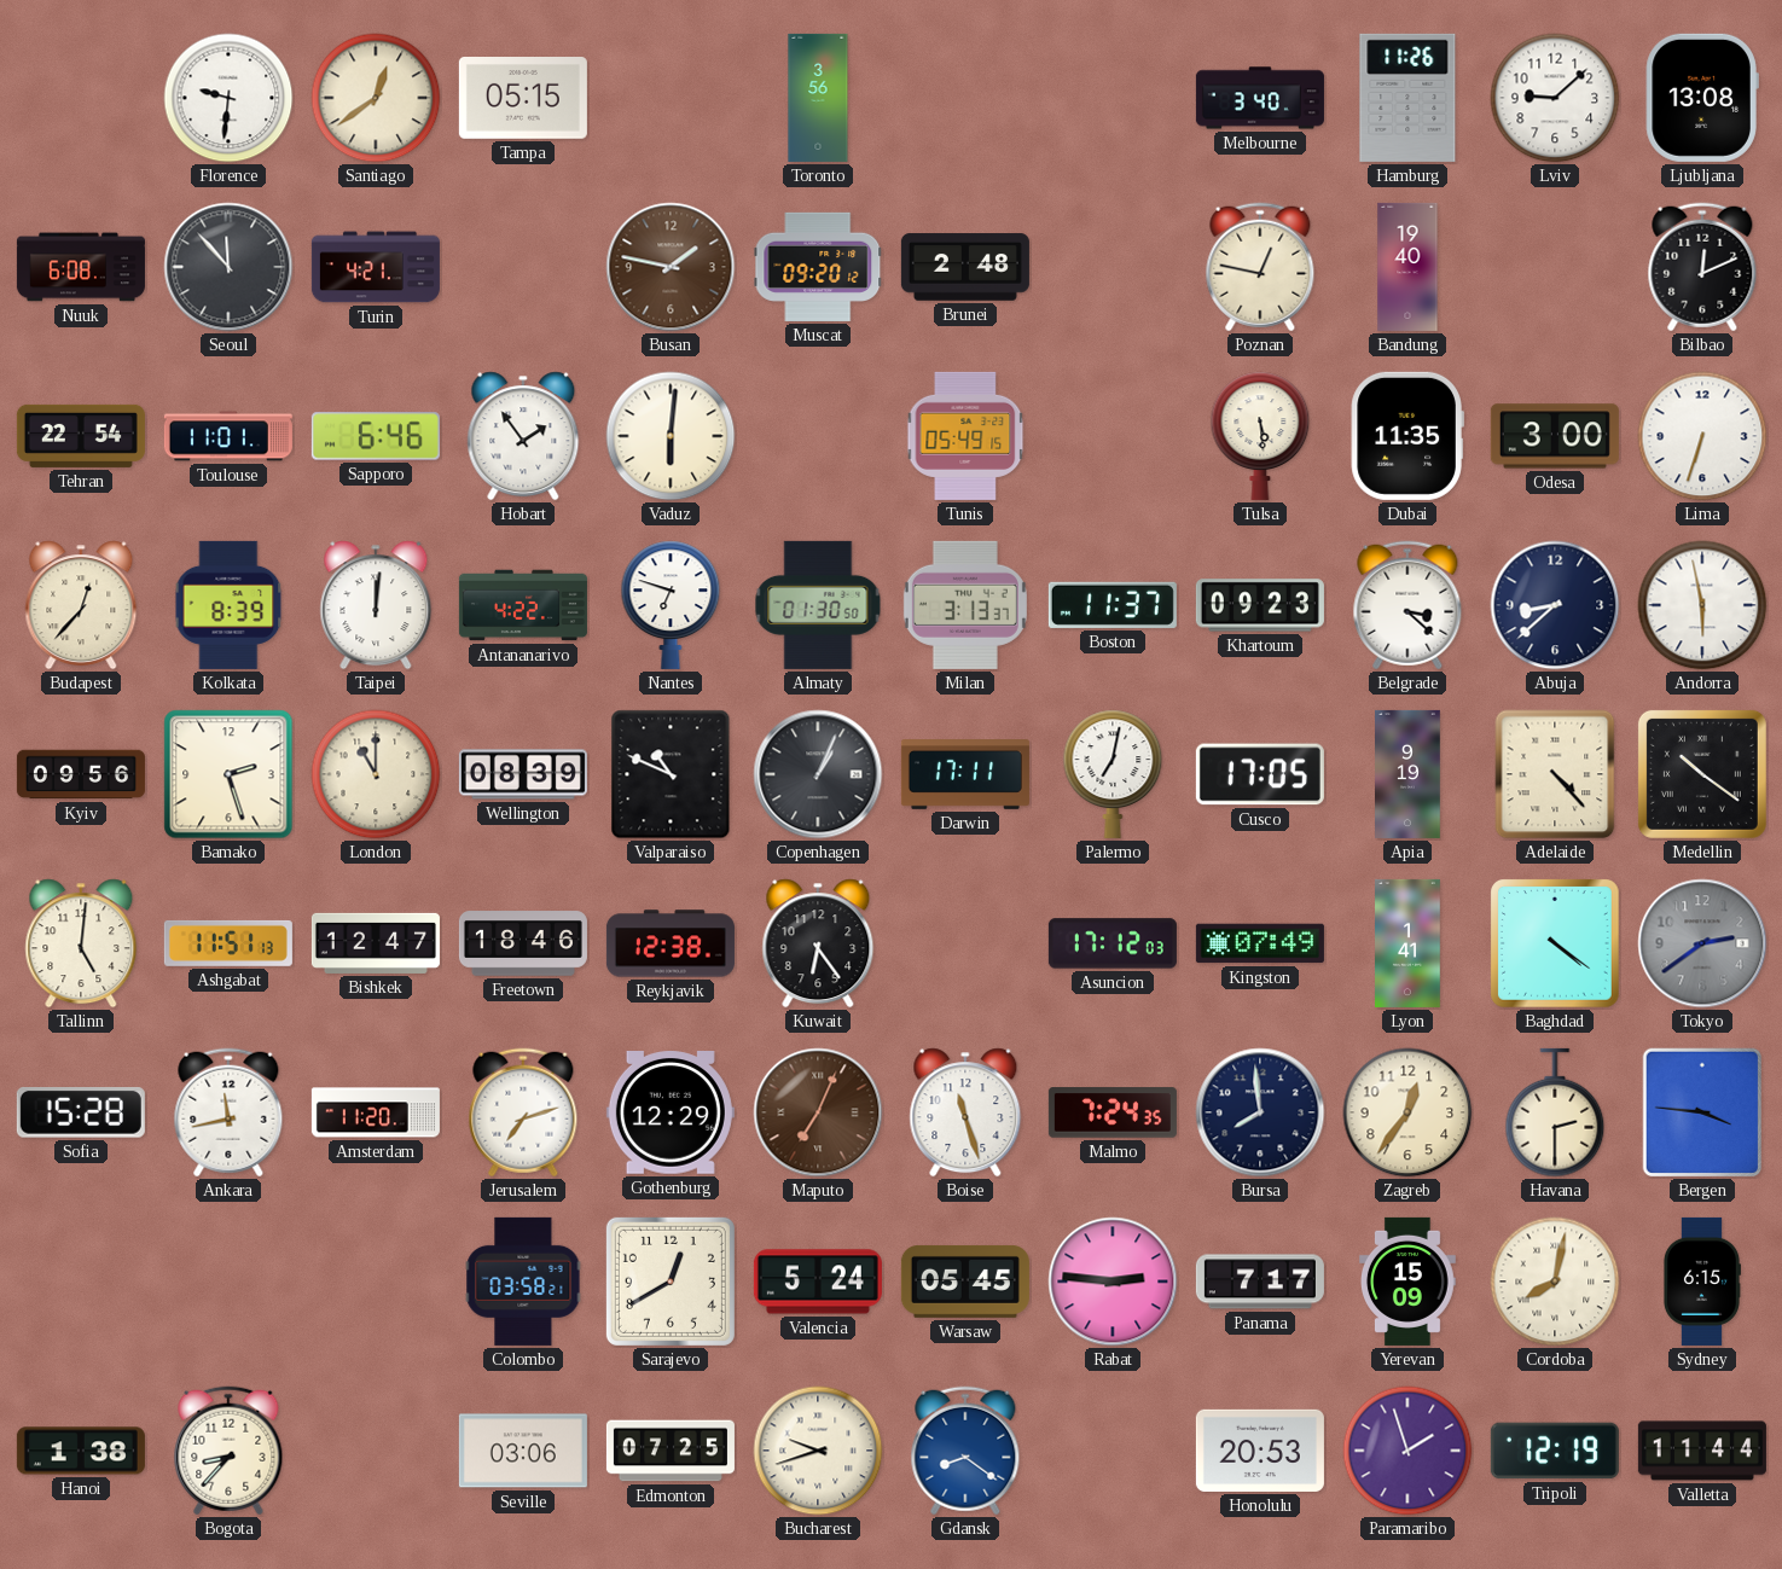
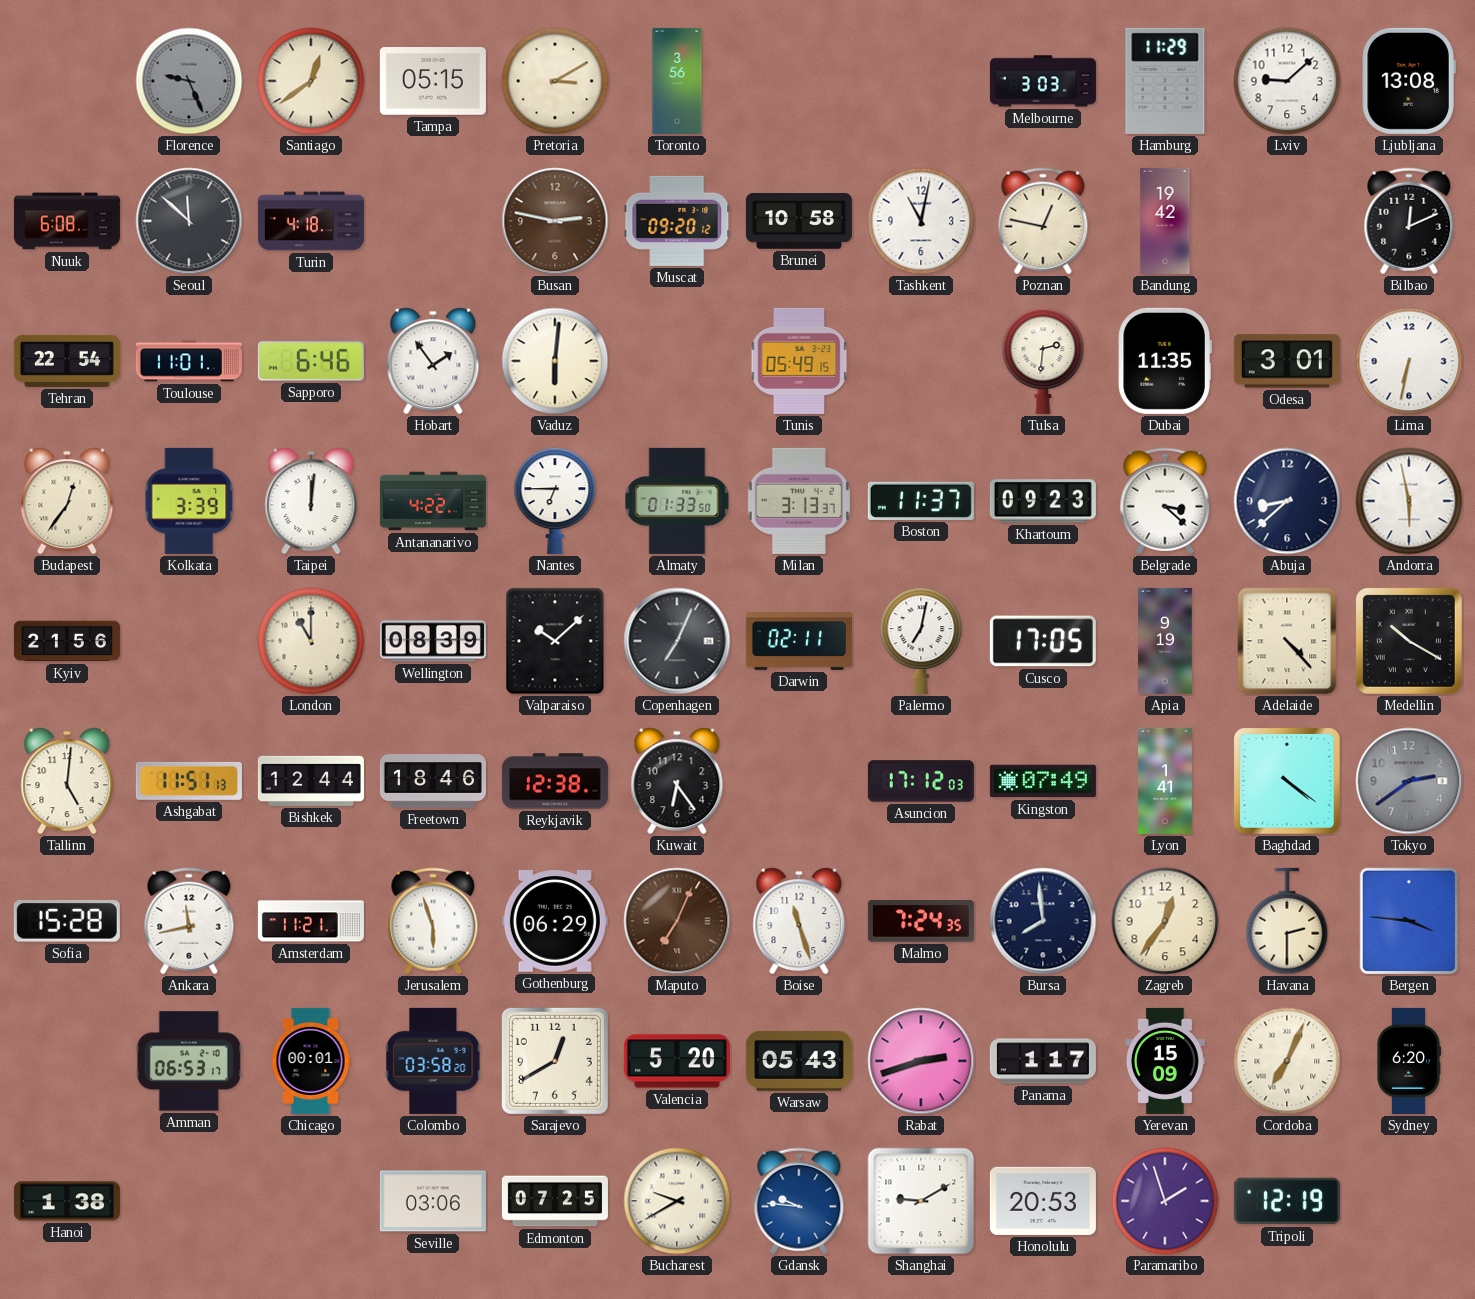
Florence: 9:31 -> 9:26
Florence dial: white -> grey
Pretoria: none -> 3:10
Melbourne: 3:40 -> 3:03
Hamburg: 11:26 -> 11:29
Seoul: 11:53 -> 11:52
Turin: 4:21 -> 4:18
Busan: 1:47 -> 2:47
Brunei: 2:48 -> 10:58
Tashkent: none -> 11:02
Bandung: 19:40 -> 19:42
Tulsa: 5:29 -> 2:31
Odesa: 3:00 -> 3:01
Lima: 6:33 -> 6:32
Budapest: 12:37 -> 12:36
Kolkata: 8:39 -> 3:39
Nantes: 6:48 -> 6:45
Almaty: 01:30 -> 01:33
Kyiv: 09:56 -> 21:56
Bamako: 2:27 -> none
Valparaiso: 10:49 -> 10:08
Copenhagen: 1:04 -> 7:04
Darwin: 17:11 -> 02:11
Medellin: 10:21 -> 10:20
Bishkek: 12:47 -> 12:44
Amsterdam: 11:20 -> 11:21
Jerusalem: 7:12 -> 5:57
Gothenburg: 12:29 -> 06:29
Amman: none -> 06:53
Chicago: none -> 00:01
Colombo: 03:58:21 -> 03:58:20
Valencia: 5:24 -> 5:20
Warsaw: 05:45 -> 05:43
Rabat: 2:46 -> 2:42
Panama: 7:17 -> 1:17
Cordoba: 8:02 -> 7:04
Sydney: 6:15 -> 6:20
Bogota: 8:37 -> none
Bucharest: 9:42 -> 9:40
Gdansk: 8:21 -> 9:46
Shanghai: none -> 9:10
Valletta: 11:44 -> none
